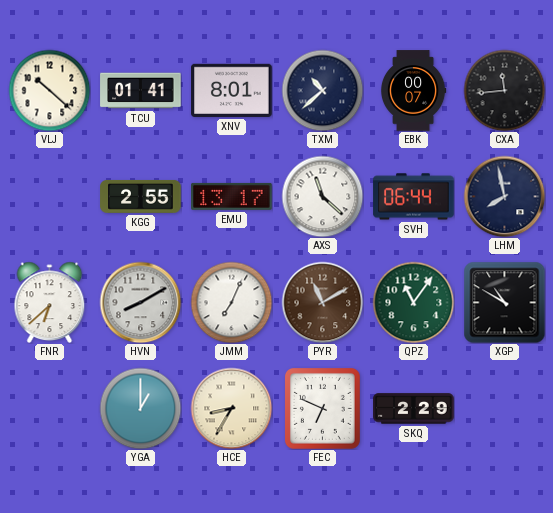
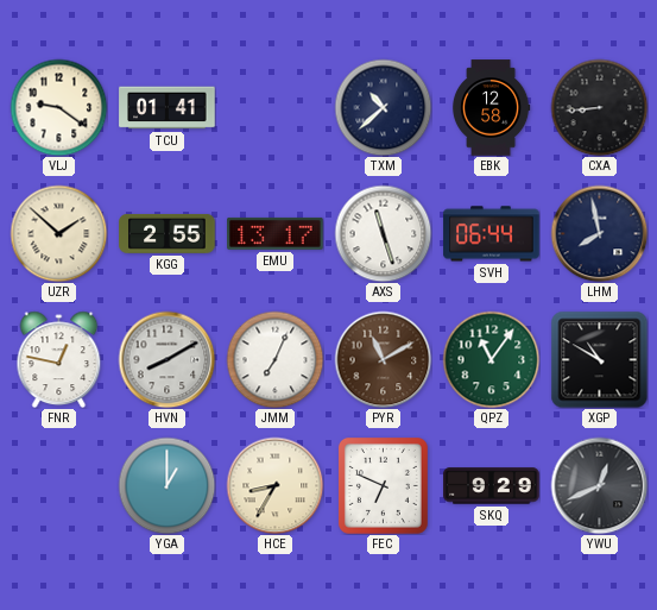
VLJ: 10:22 -> 9:21
XNV: 8:01 -> none
EBK: 00:07 -> 12:58
CXA: 11:44 -> 8:44
UZR: none -> 1:52
AXS: 11:22 -> 11:27
FNR: 6:38 -> 12:47
SKQ: 2:29 -> 9:29
YWU: none -> 12:41
